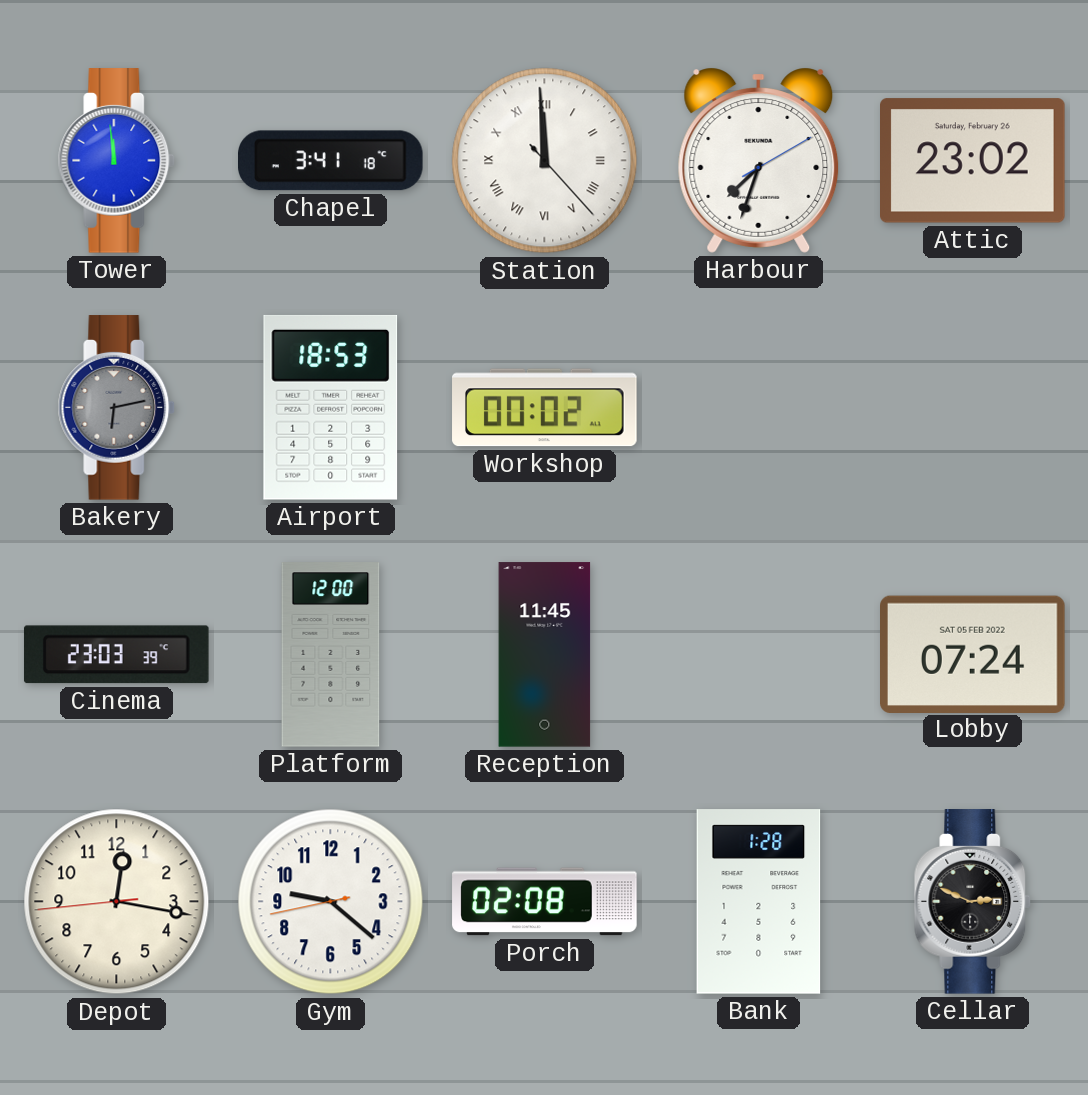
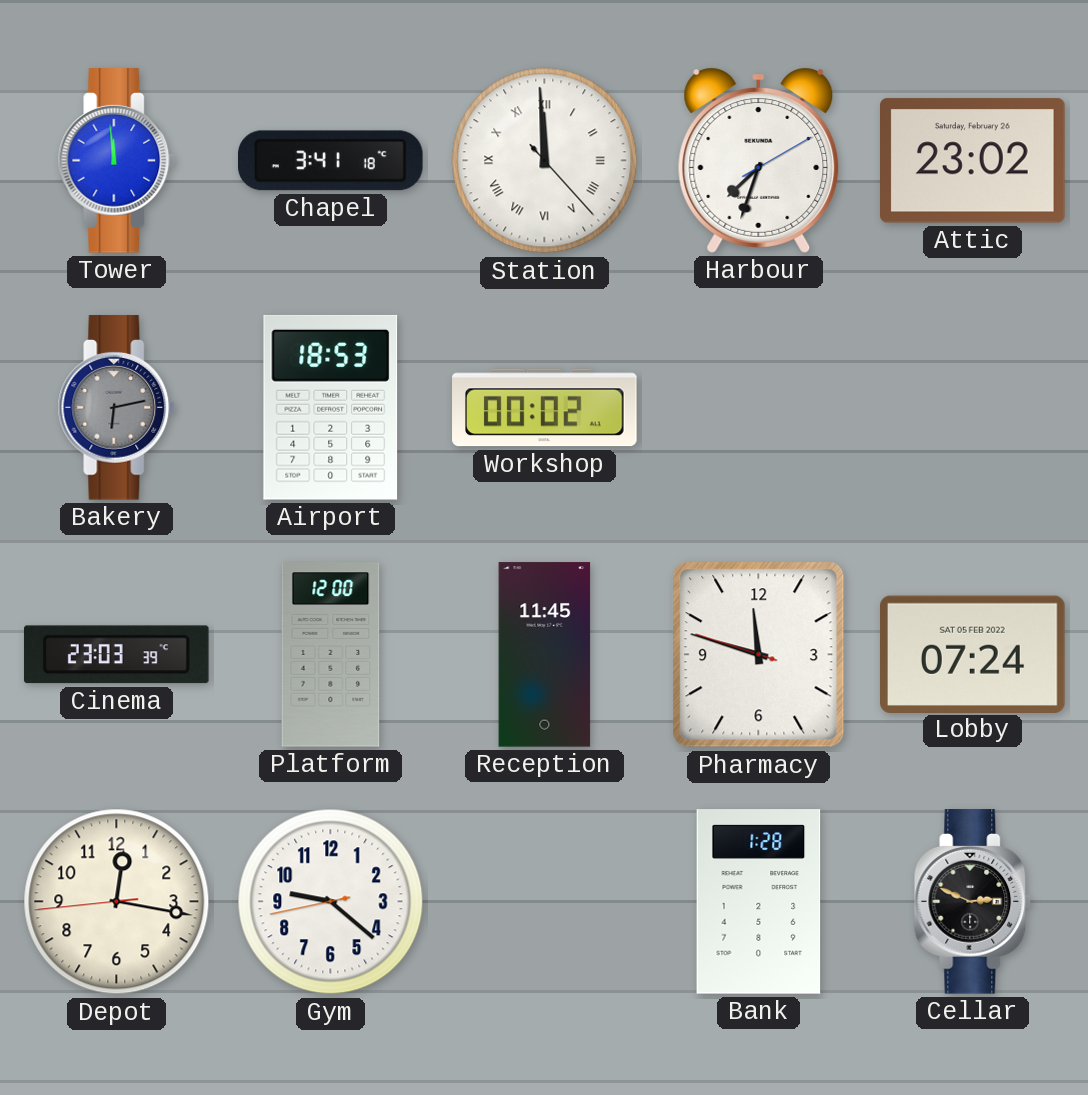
Pharmacy: none -> 11:47
Porch: 02:08 -> none
